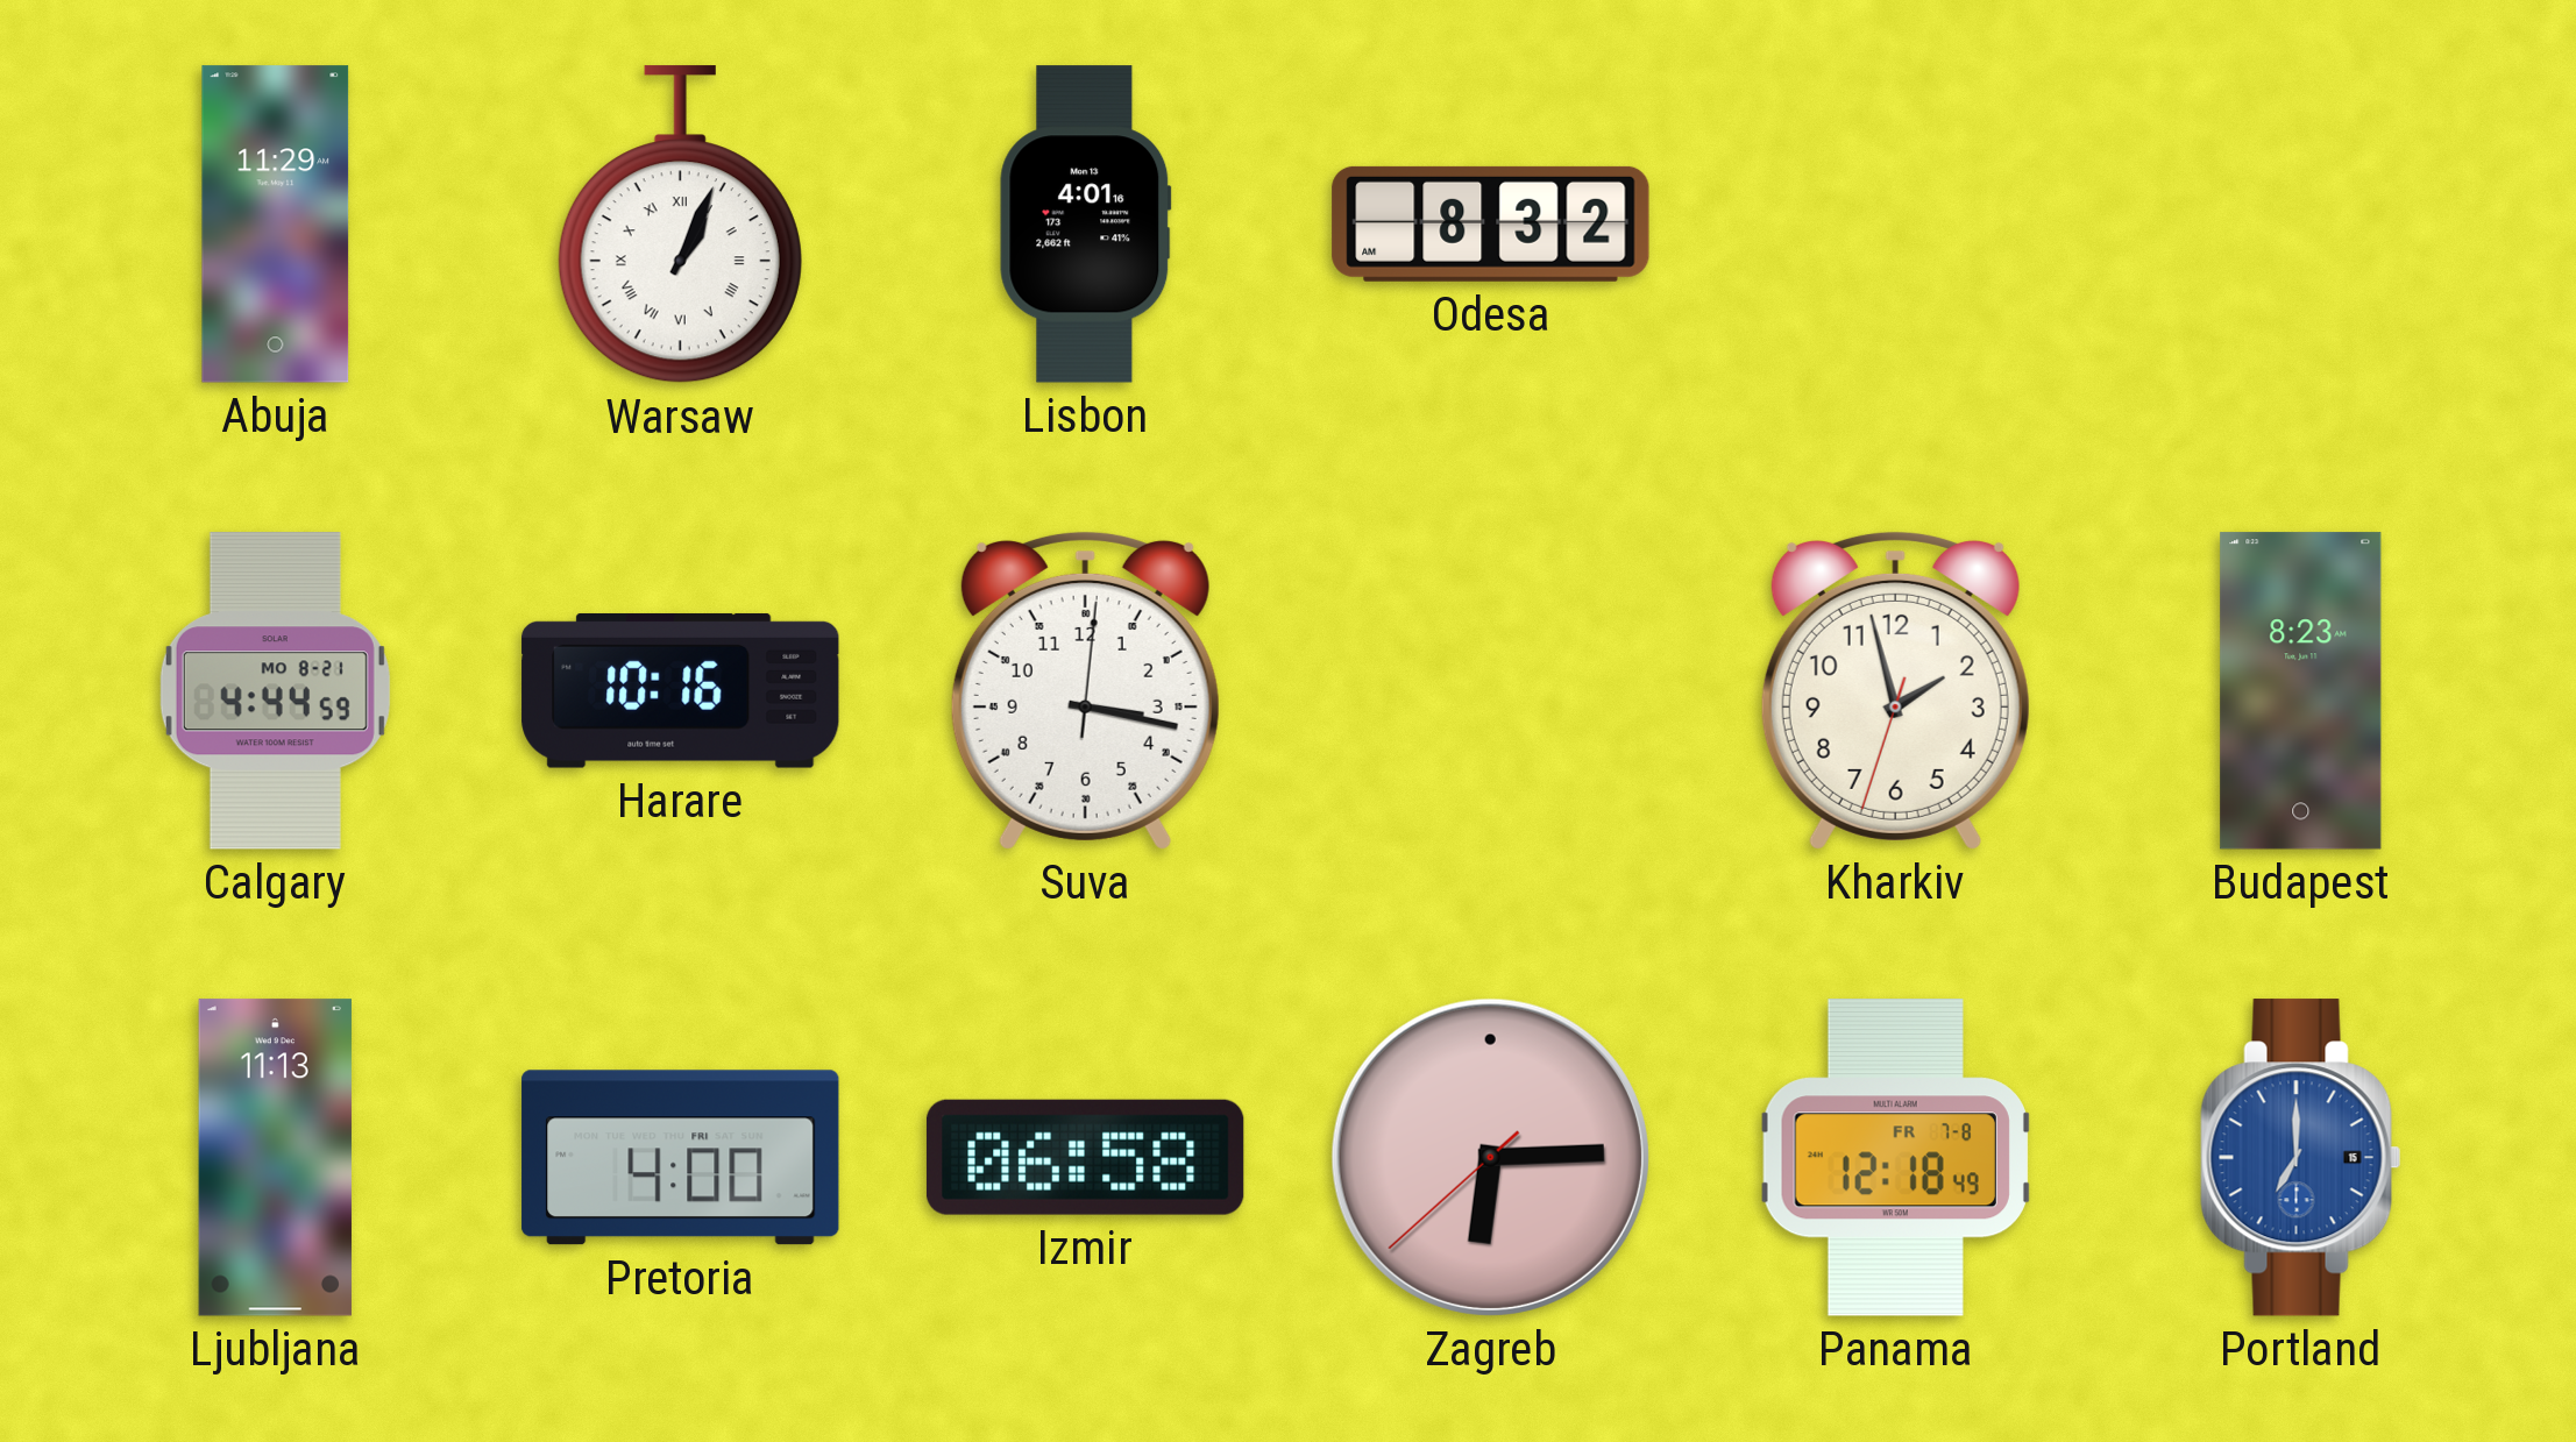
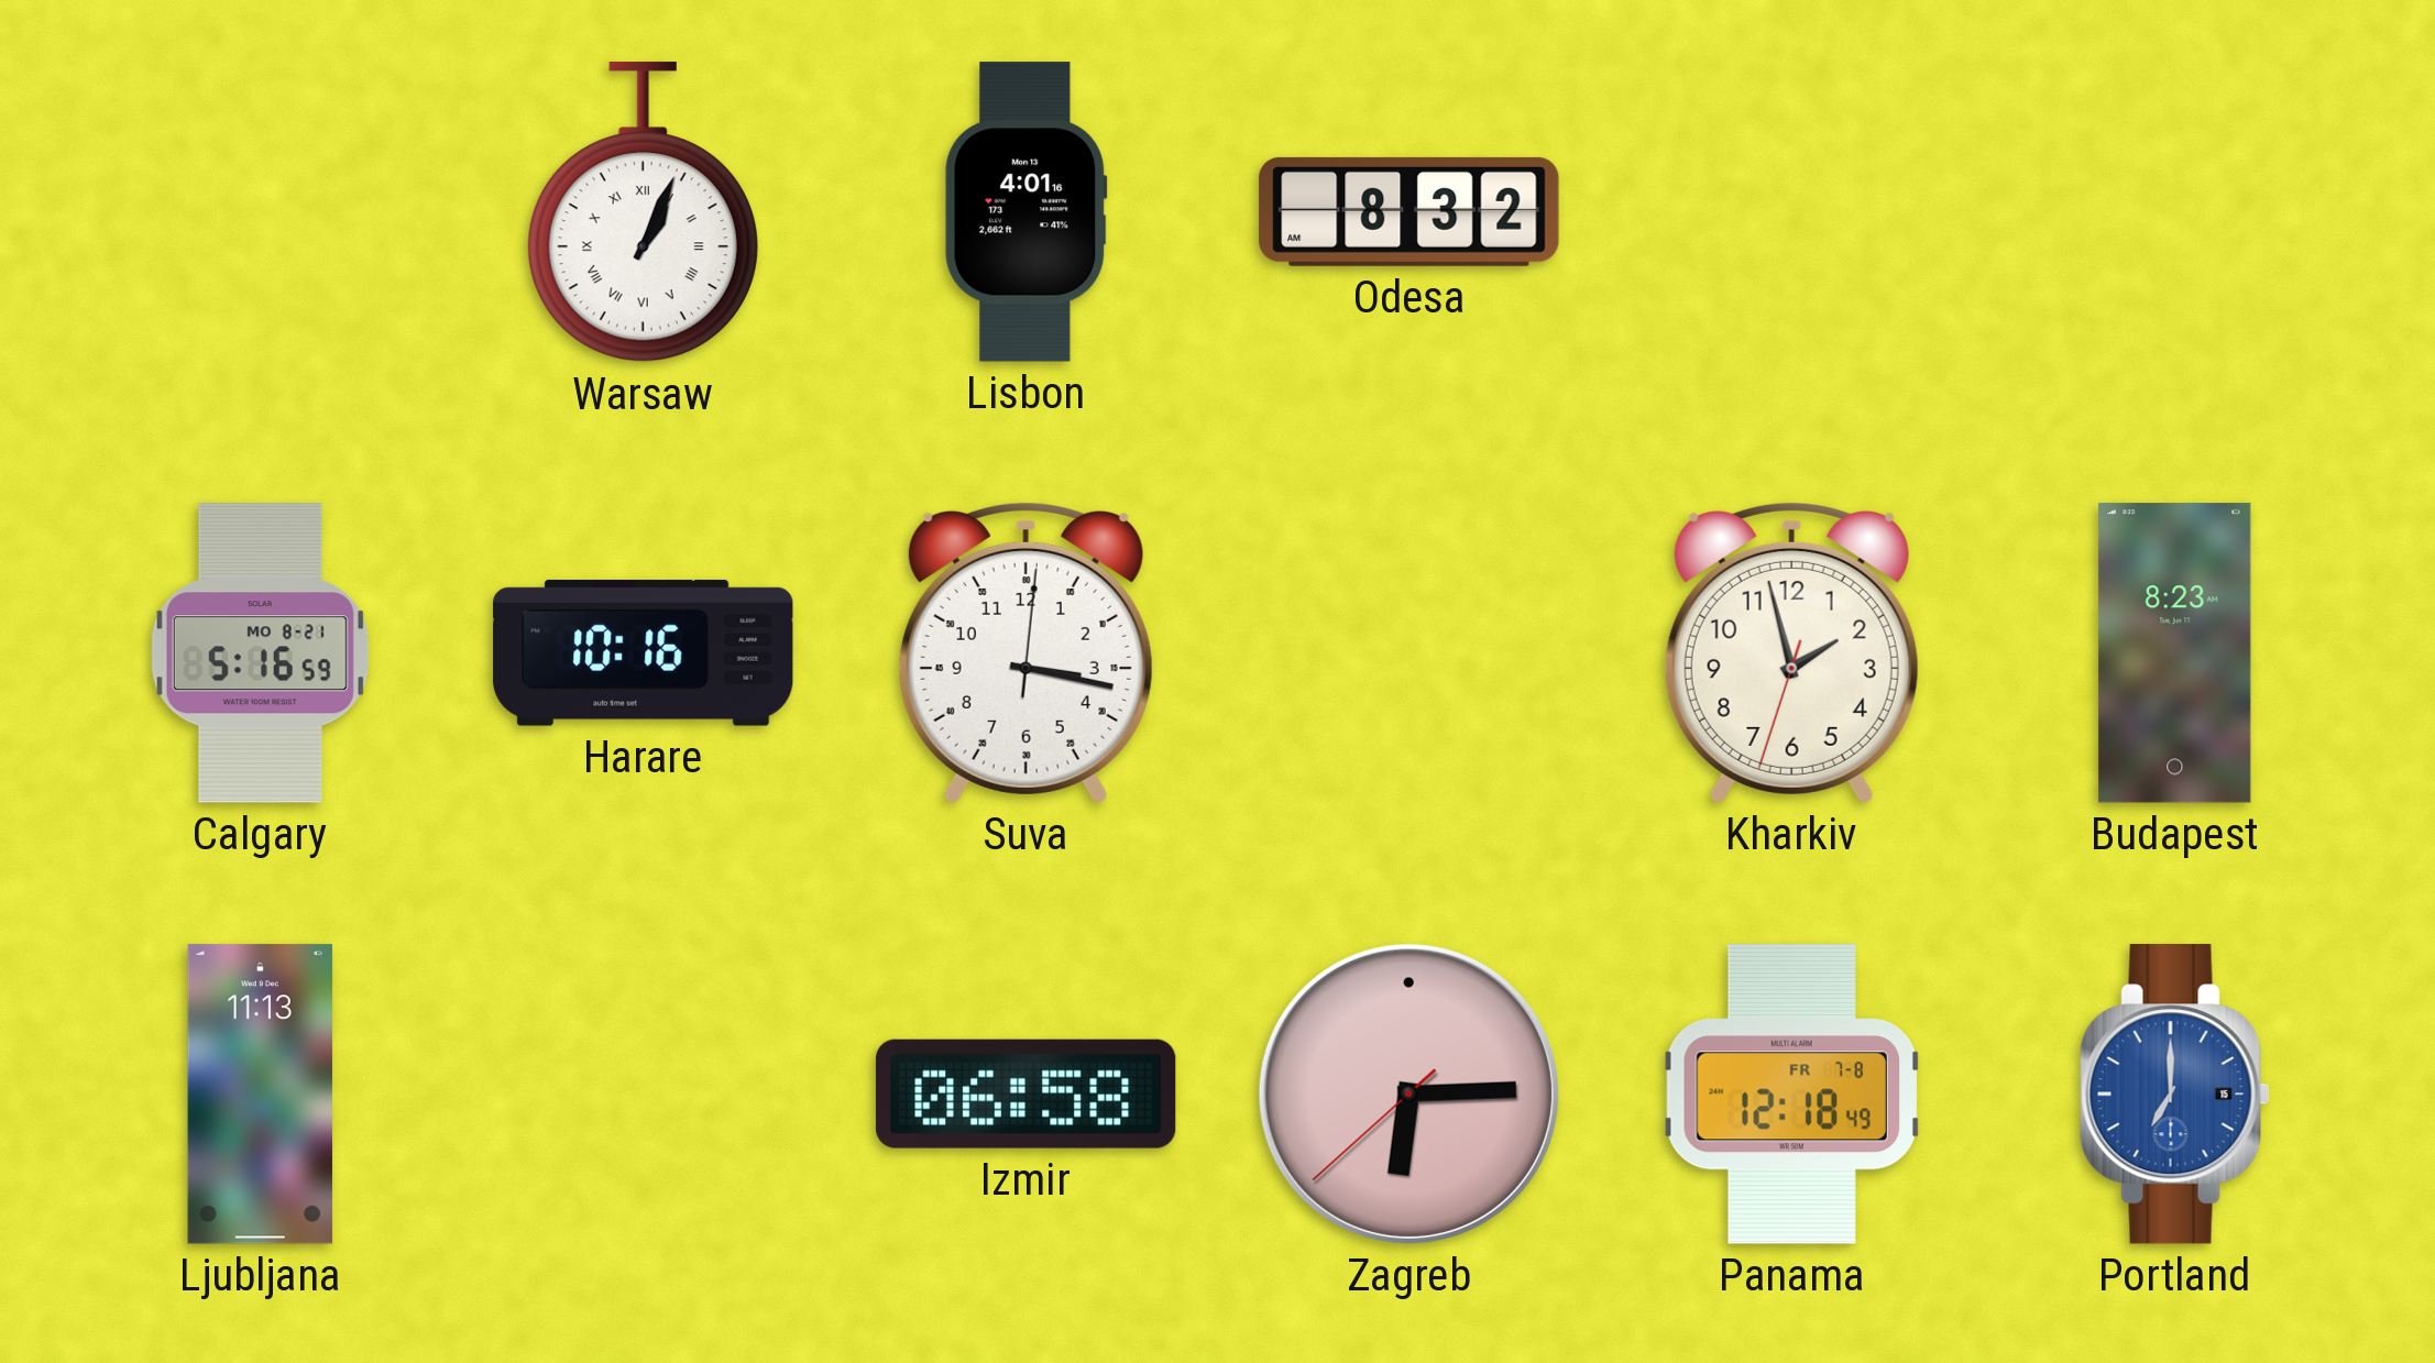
Abuja: 11:29 -> none
Calgary: 4:44 -> 5:16
Pretoria: 4:00 -> none
